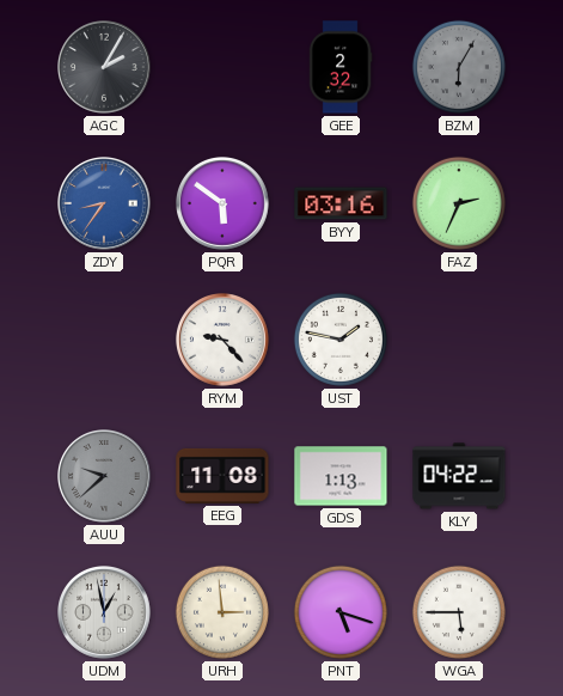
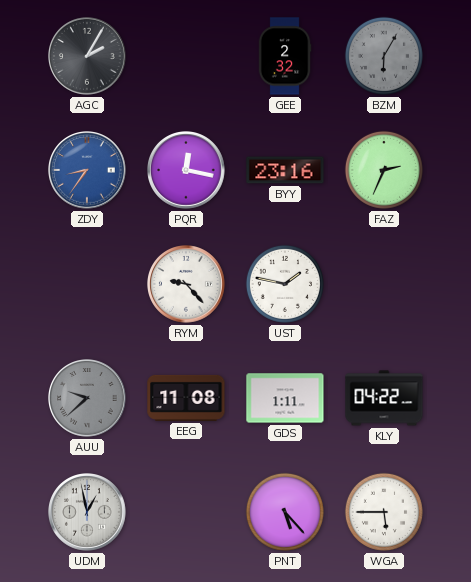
PQR: 5:51 -> 12:17
BYY: 03:16 -> 23:16
GDS: 1:13 -> 1:11
URH: 2:59 -> none
PNT: 5:18 -> 5:23
